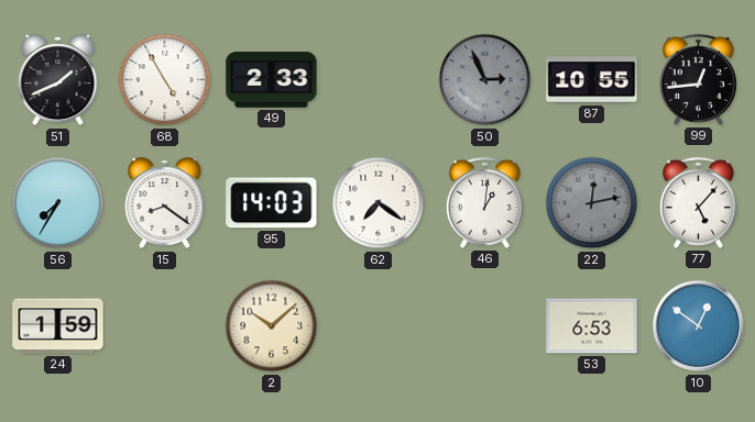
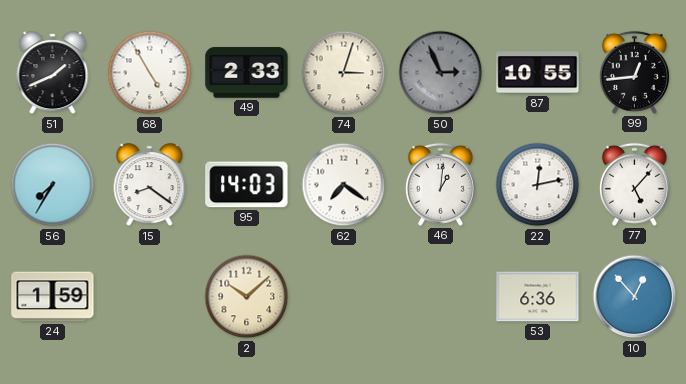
74: none -> 3:03
22 dial: grey -> white
53: 6:53 -> 6:36
10: 12:51 -> 12:53
